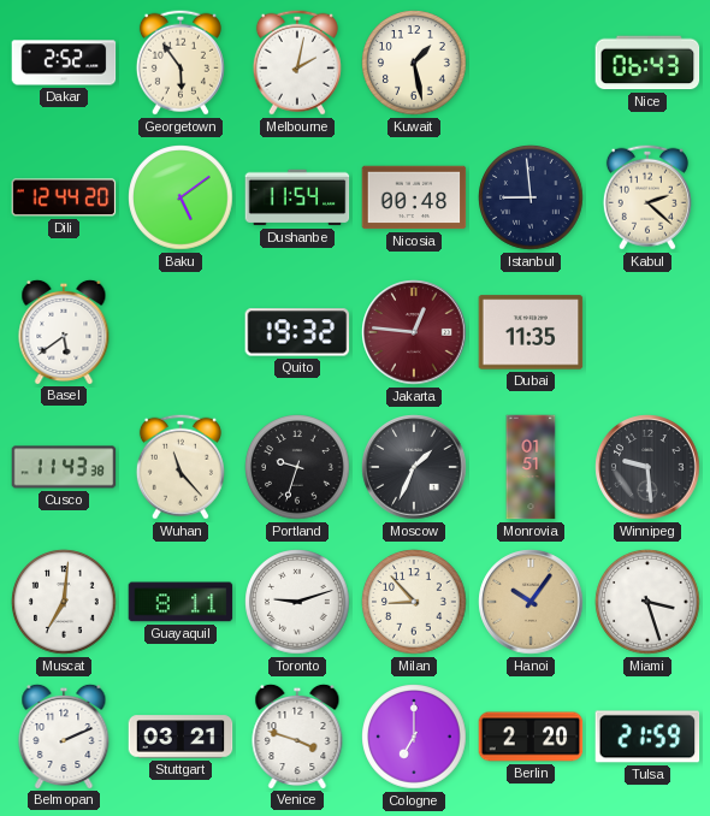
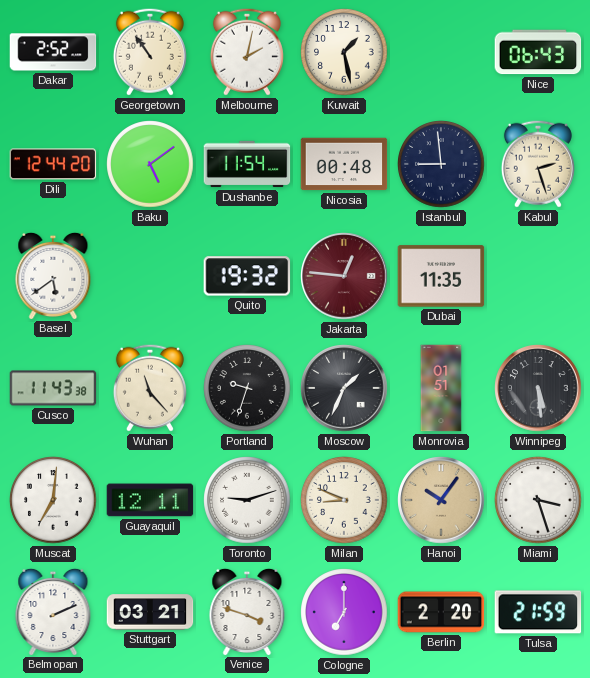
Georgetown: 5:54 -> 10:54
Kabul: 2:22 -> 2:27
Winnipeg: 9:29 -> 5:29
Guayaquil: 8:11 -> 12:11
Milan: 8:53 -> 8:49
